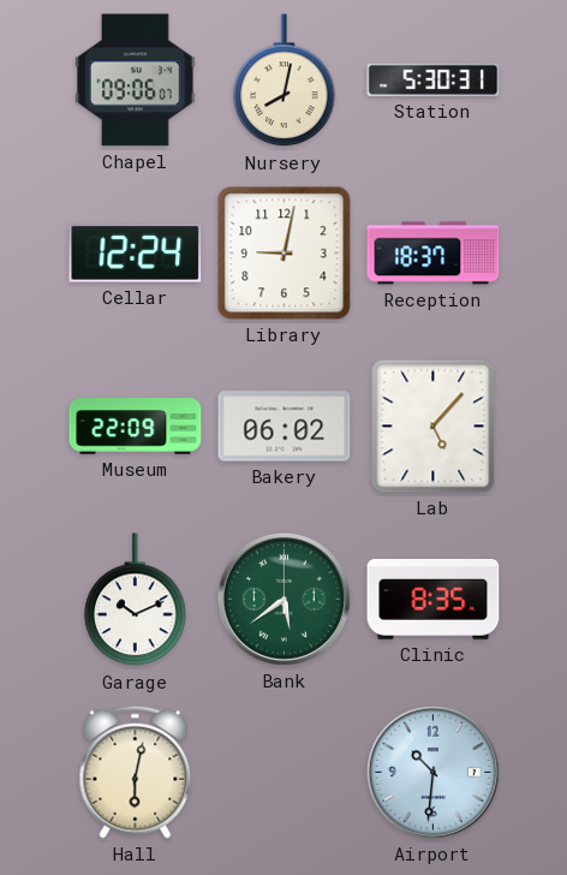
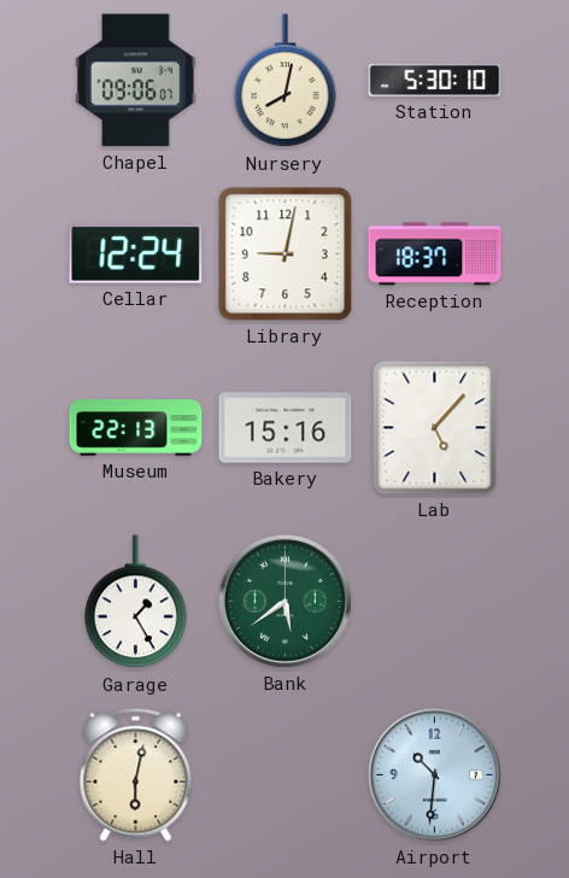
Station: 5:30:31 -> 5:30:10
Museum: 22:09 -> 22:13
Bakery: 06:02 -> 15:16
Garage: 10:11 -> 1:25
Clinic: 8:35 -> none
